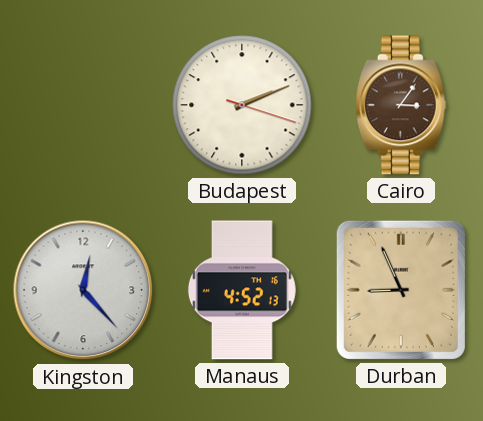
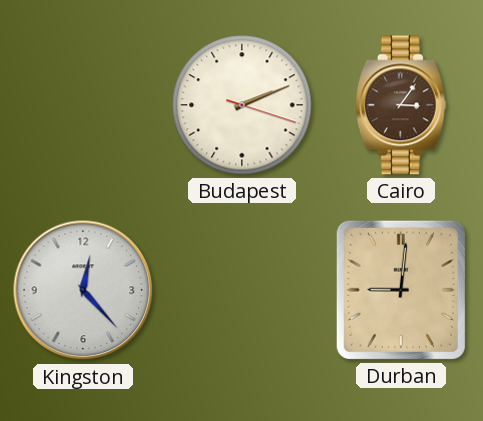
Manaus: 4:52 -> none
Durban: 8:56 -> 9:01
